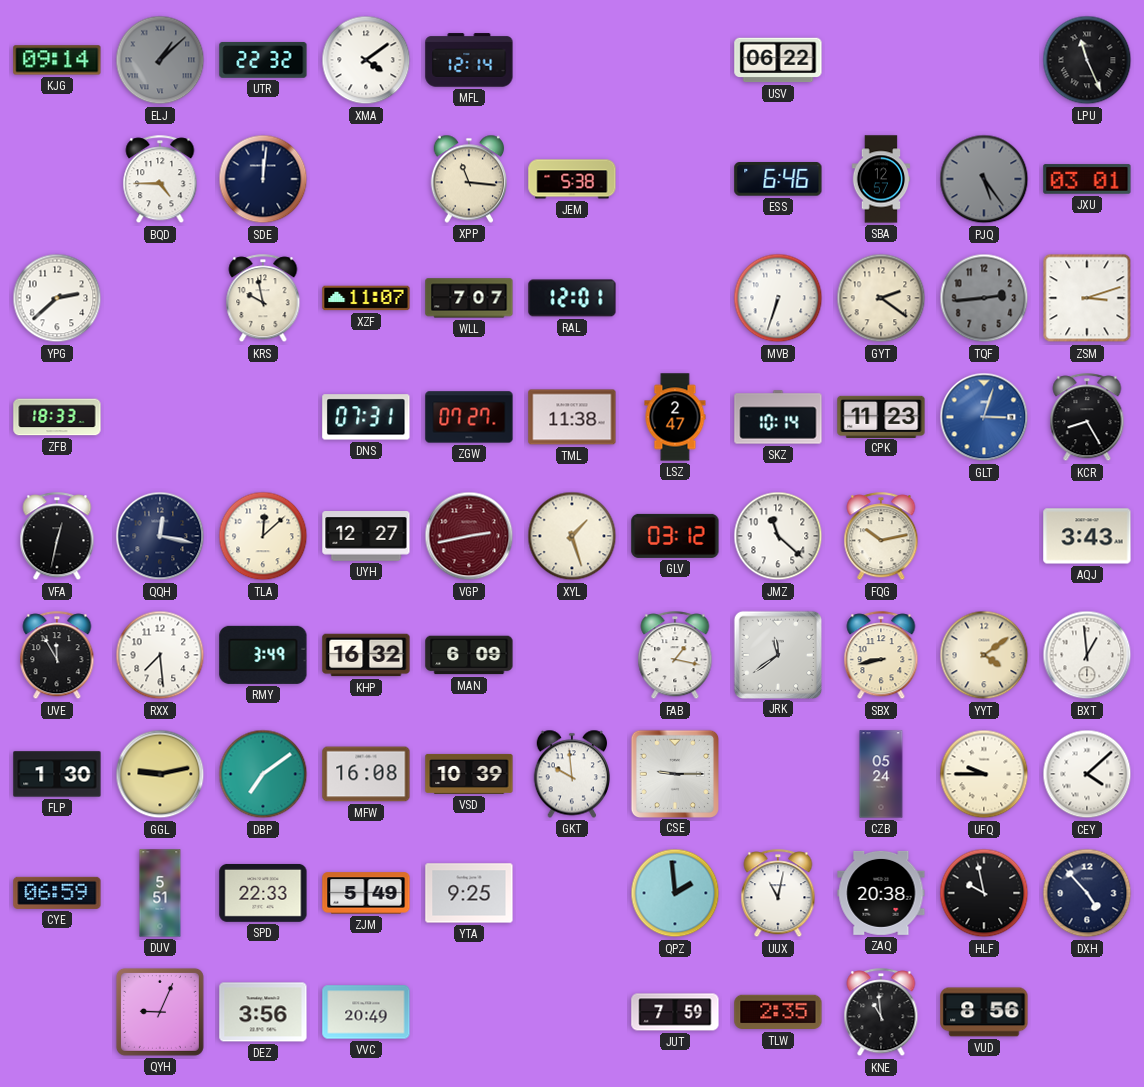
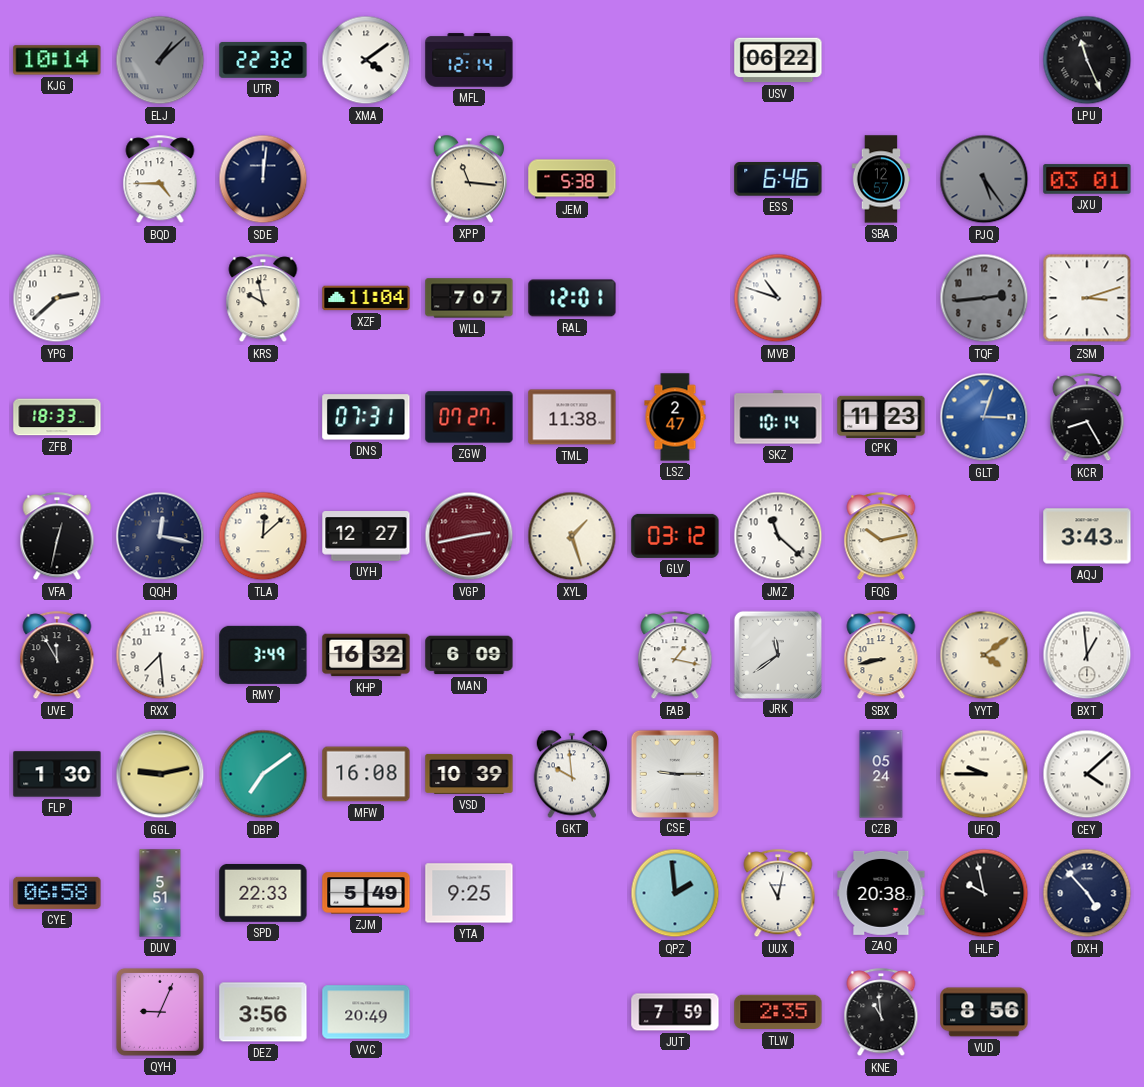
KJG: 09:14 -> 10:14
XZF: 11:07 -> 11:04
MVB: 6:33 -> 10:48
GYT: 2:21 -> none
CYE: 06:59 -> 06:58
